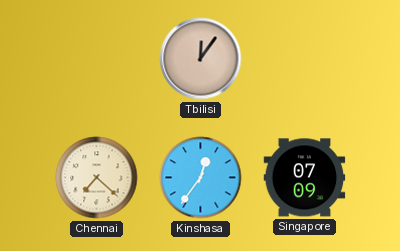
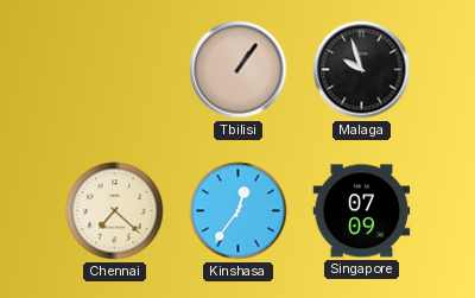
Tbilisi: 12:06 -> 1:06
Malaga: none -> 9:57
